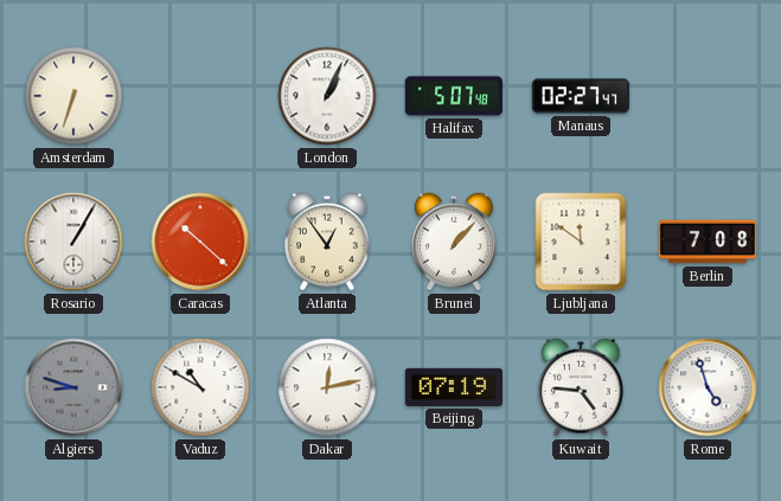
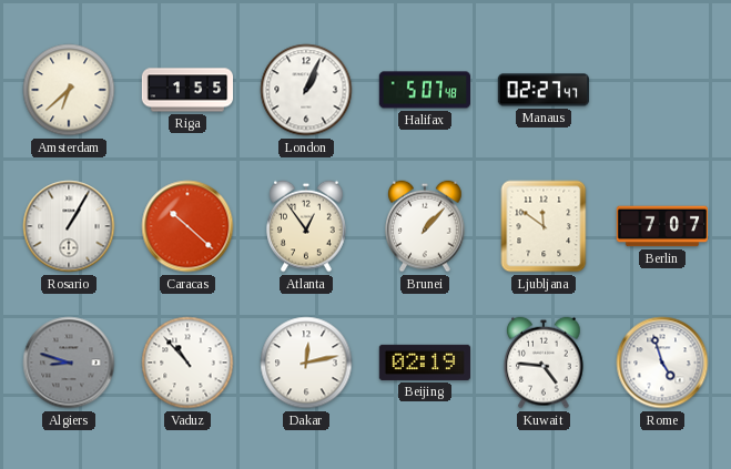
Amsterdam: 6:33 -> 6:38
Riga: none -> 1:55
Berlin: 7:08 -> 7:07
Vaduz: 10:50 -> 10:53
Beijing: 07:19 -> 02:19
